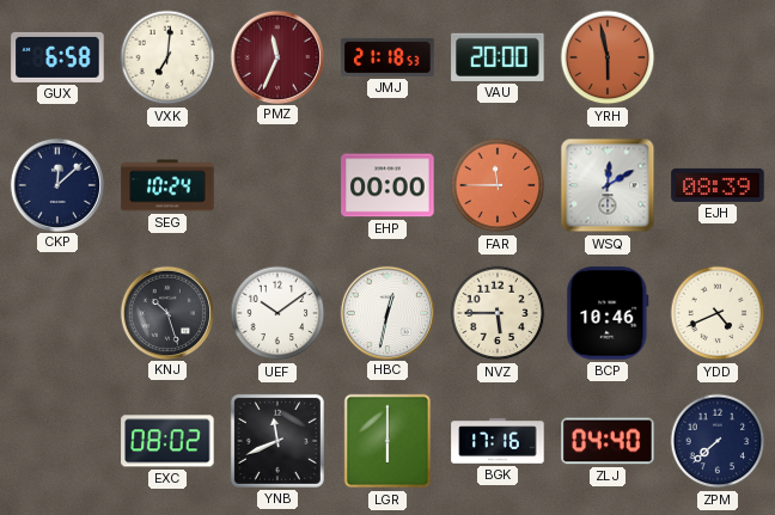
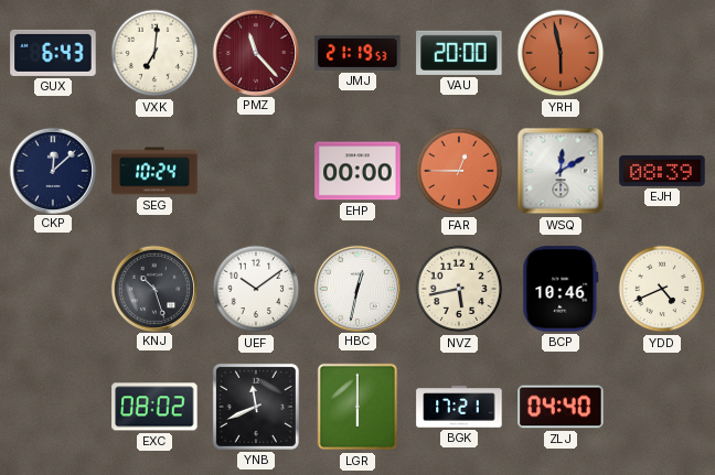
GUX: 6:58 -> 6:43
PMZ: 11:34 -> 11:23
JMJ: 21:18 -> 21:19
FAR: 11:45 -> 12:45
NVZ: 5:45 -> 5:43
BGK: 17:16 -> 17:21
ZPM: 7:38 -> none
